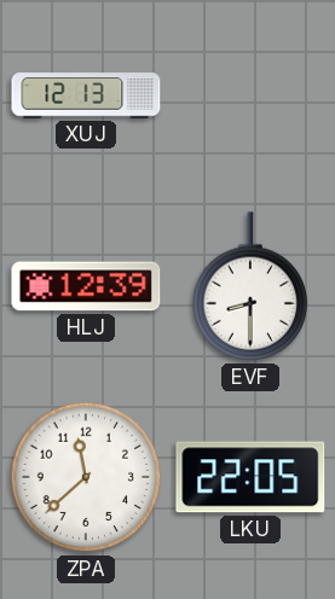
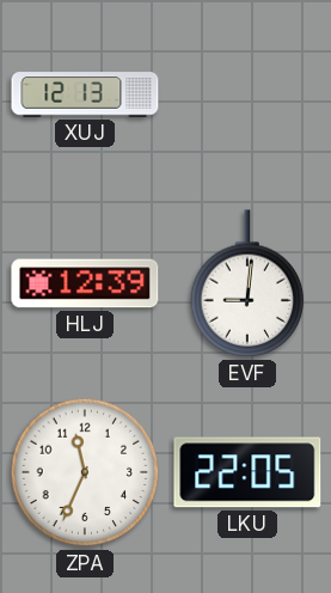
EVF: 8:30 -> 9:01
ZPA: 11:38 -> 11:34
